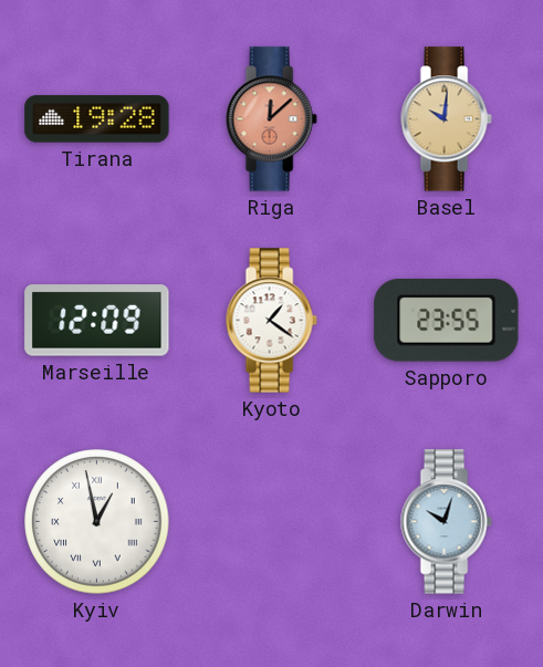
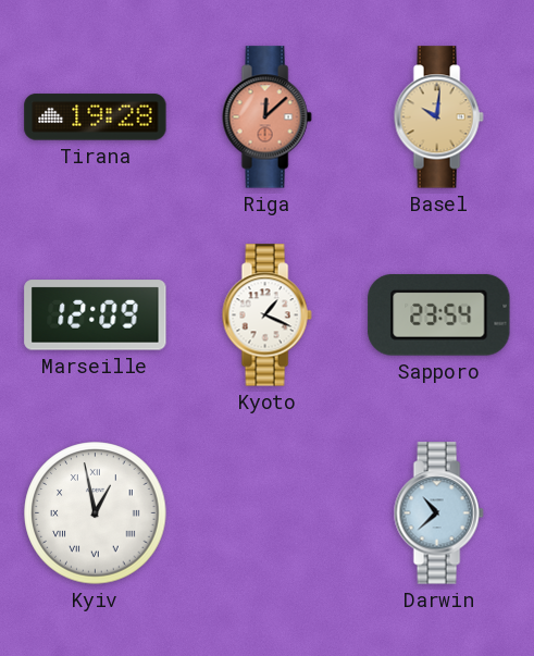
Kyoto: 1:21 -> 1:19
Sapporo: 23:55 -> 23:54
Darwin: 10:03 -> 10:38
